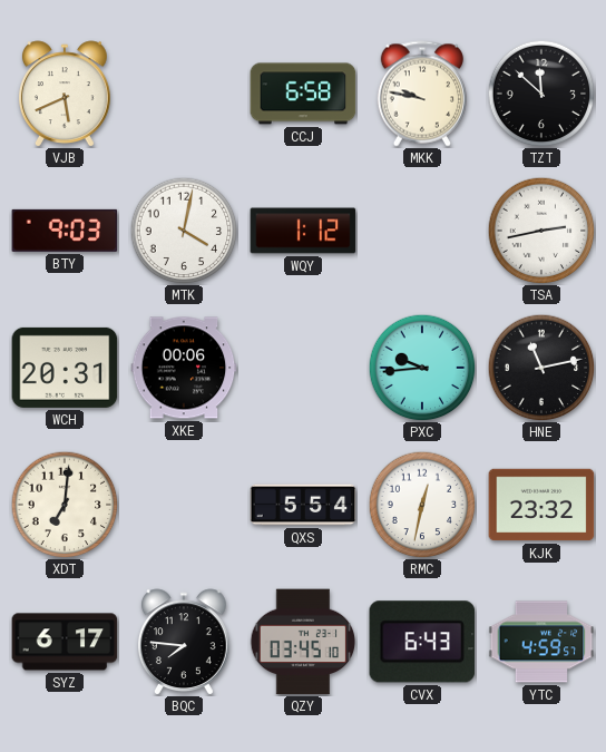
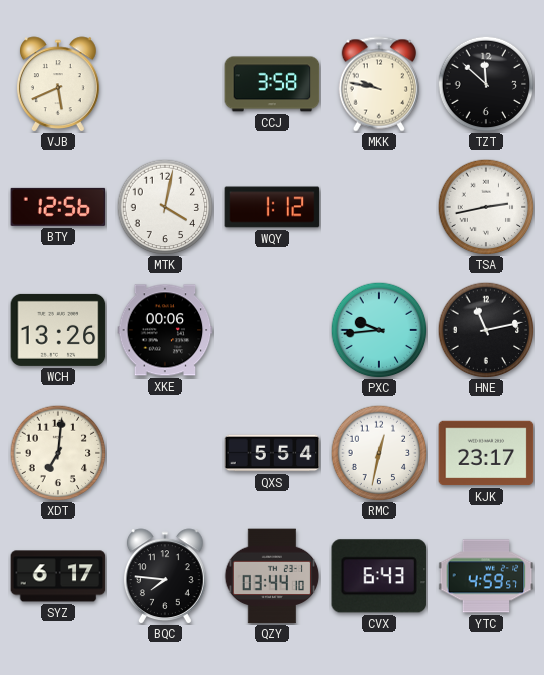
CCJ: 6:58 -> 3:58
BTY: 9:03 -> 12:56
WCH: 20:31 -> 13:26
KJK: 23:32 -> 23:17
QZY: 03:45 -> 03:44
